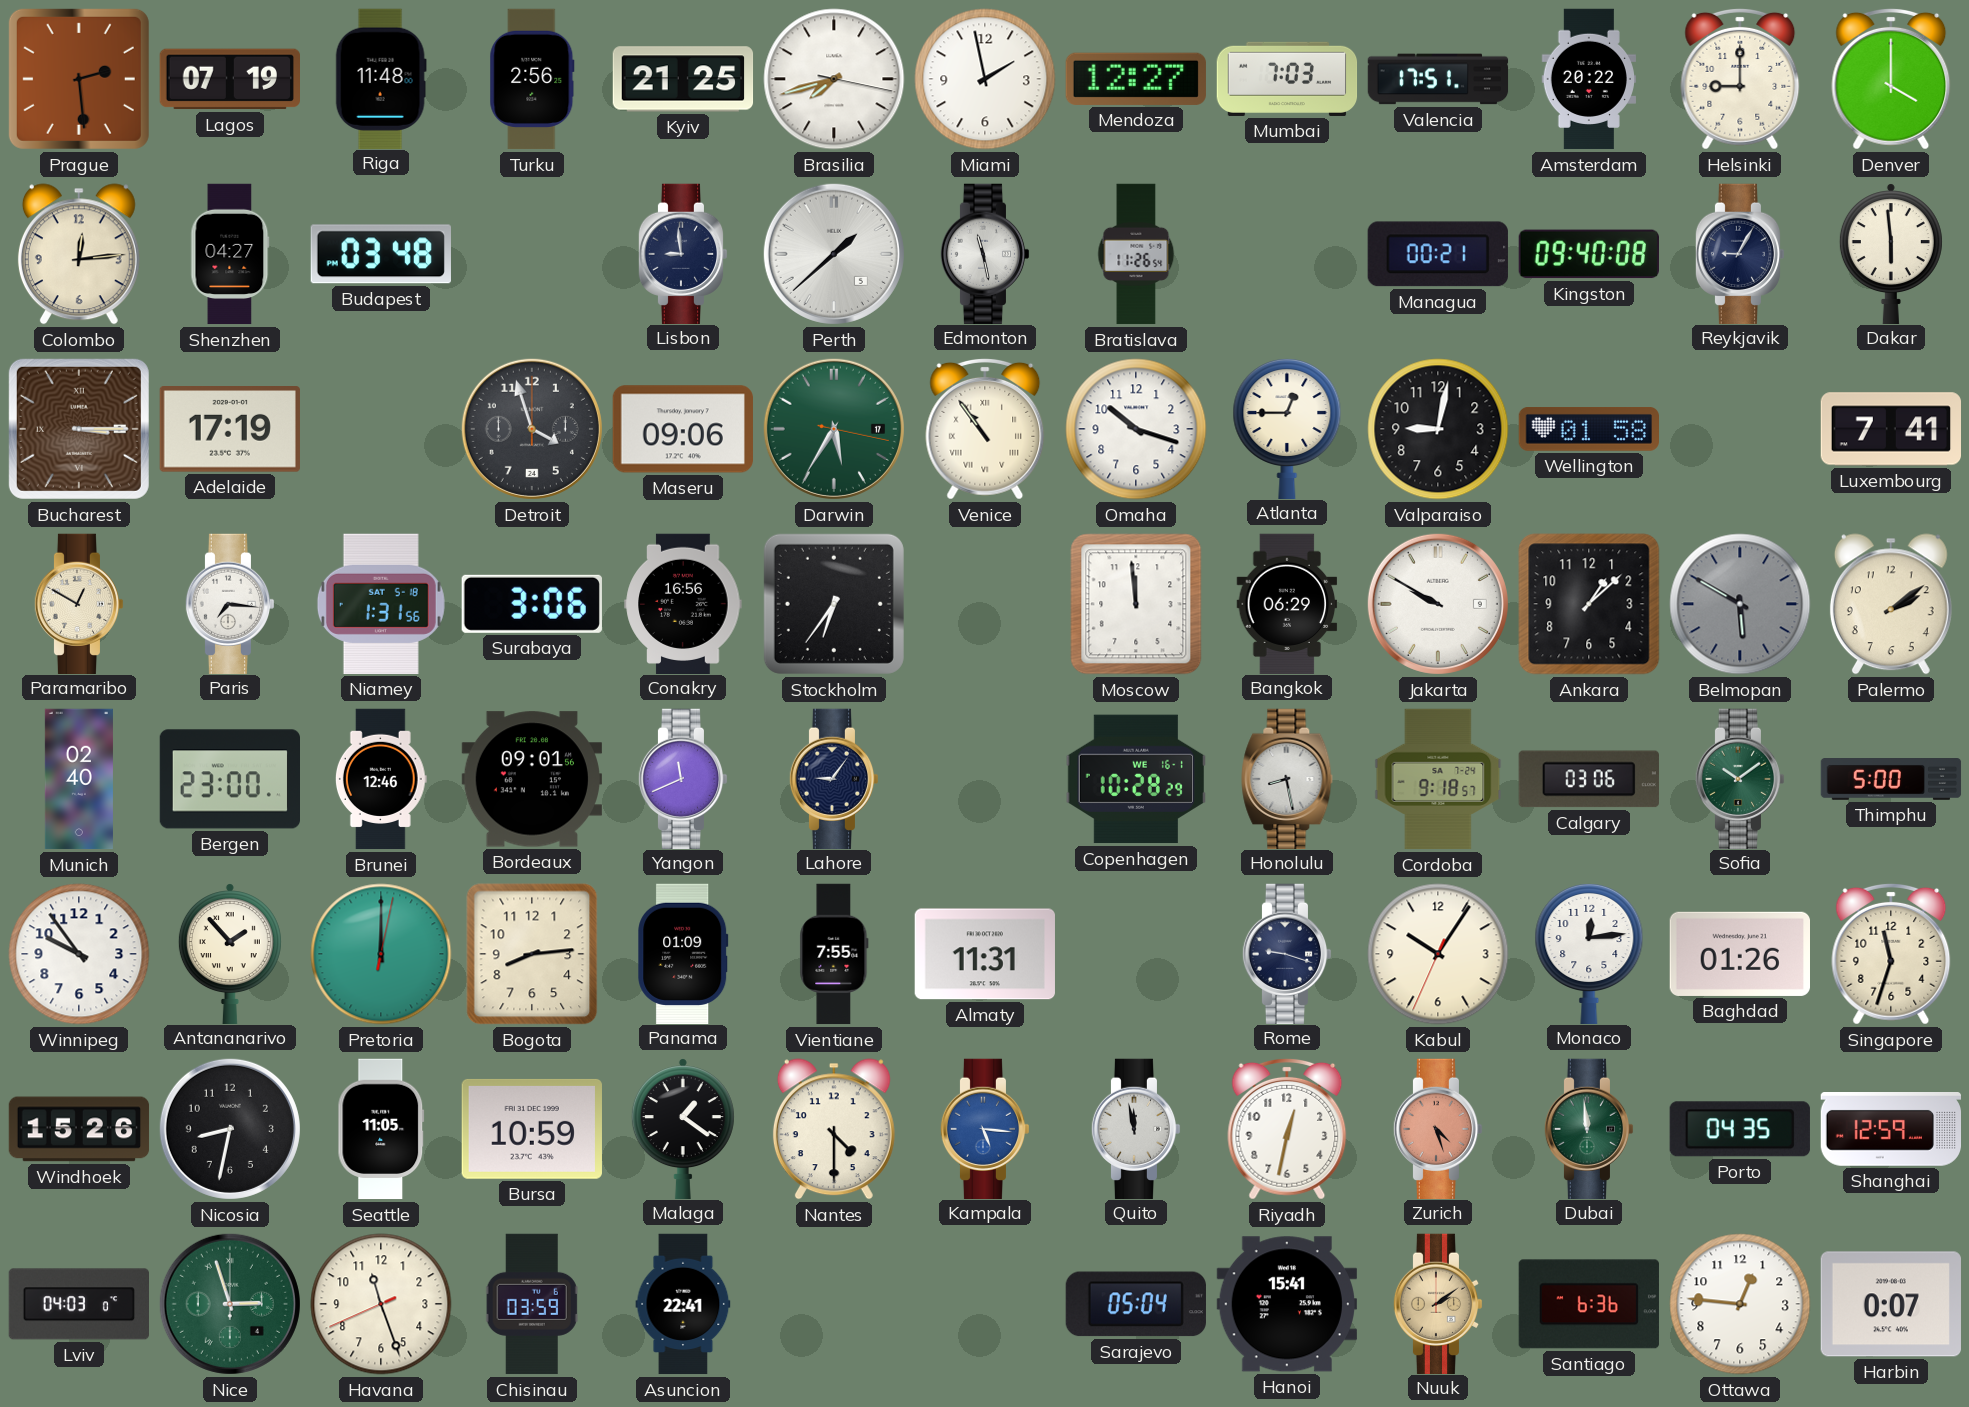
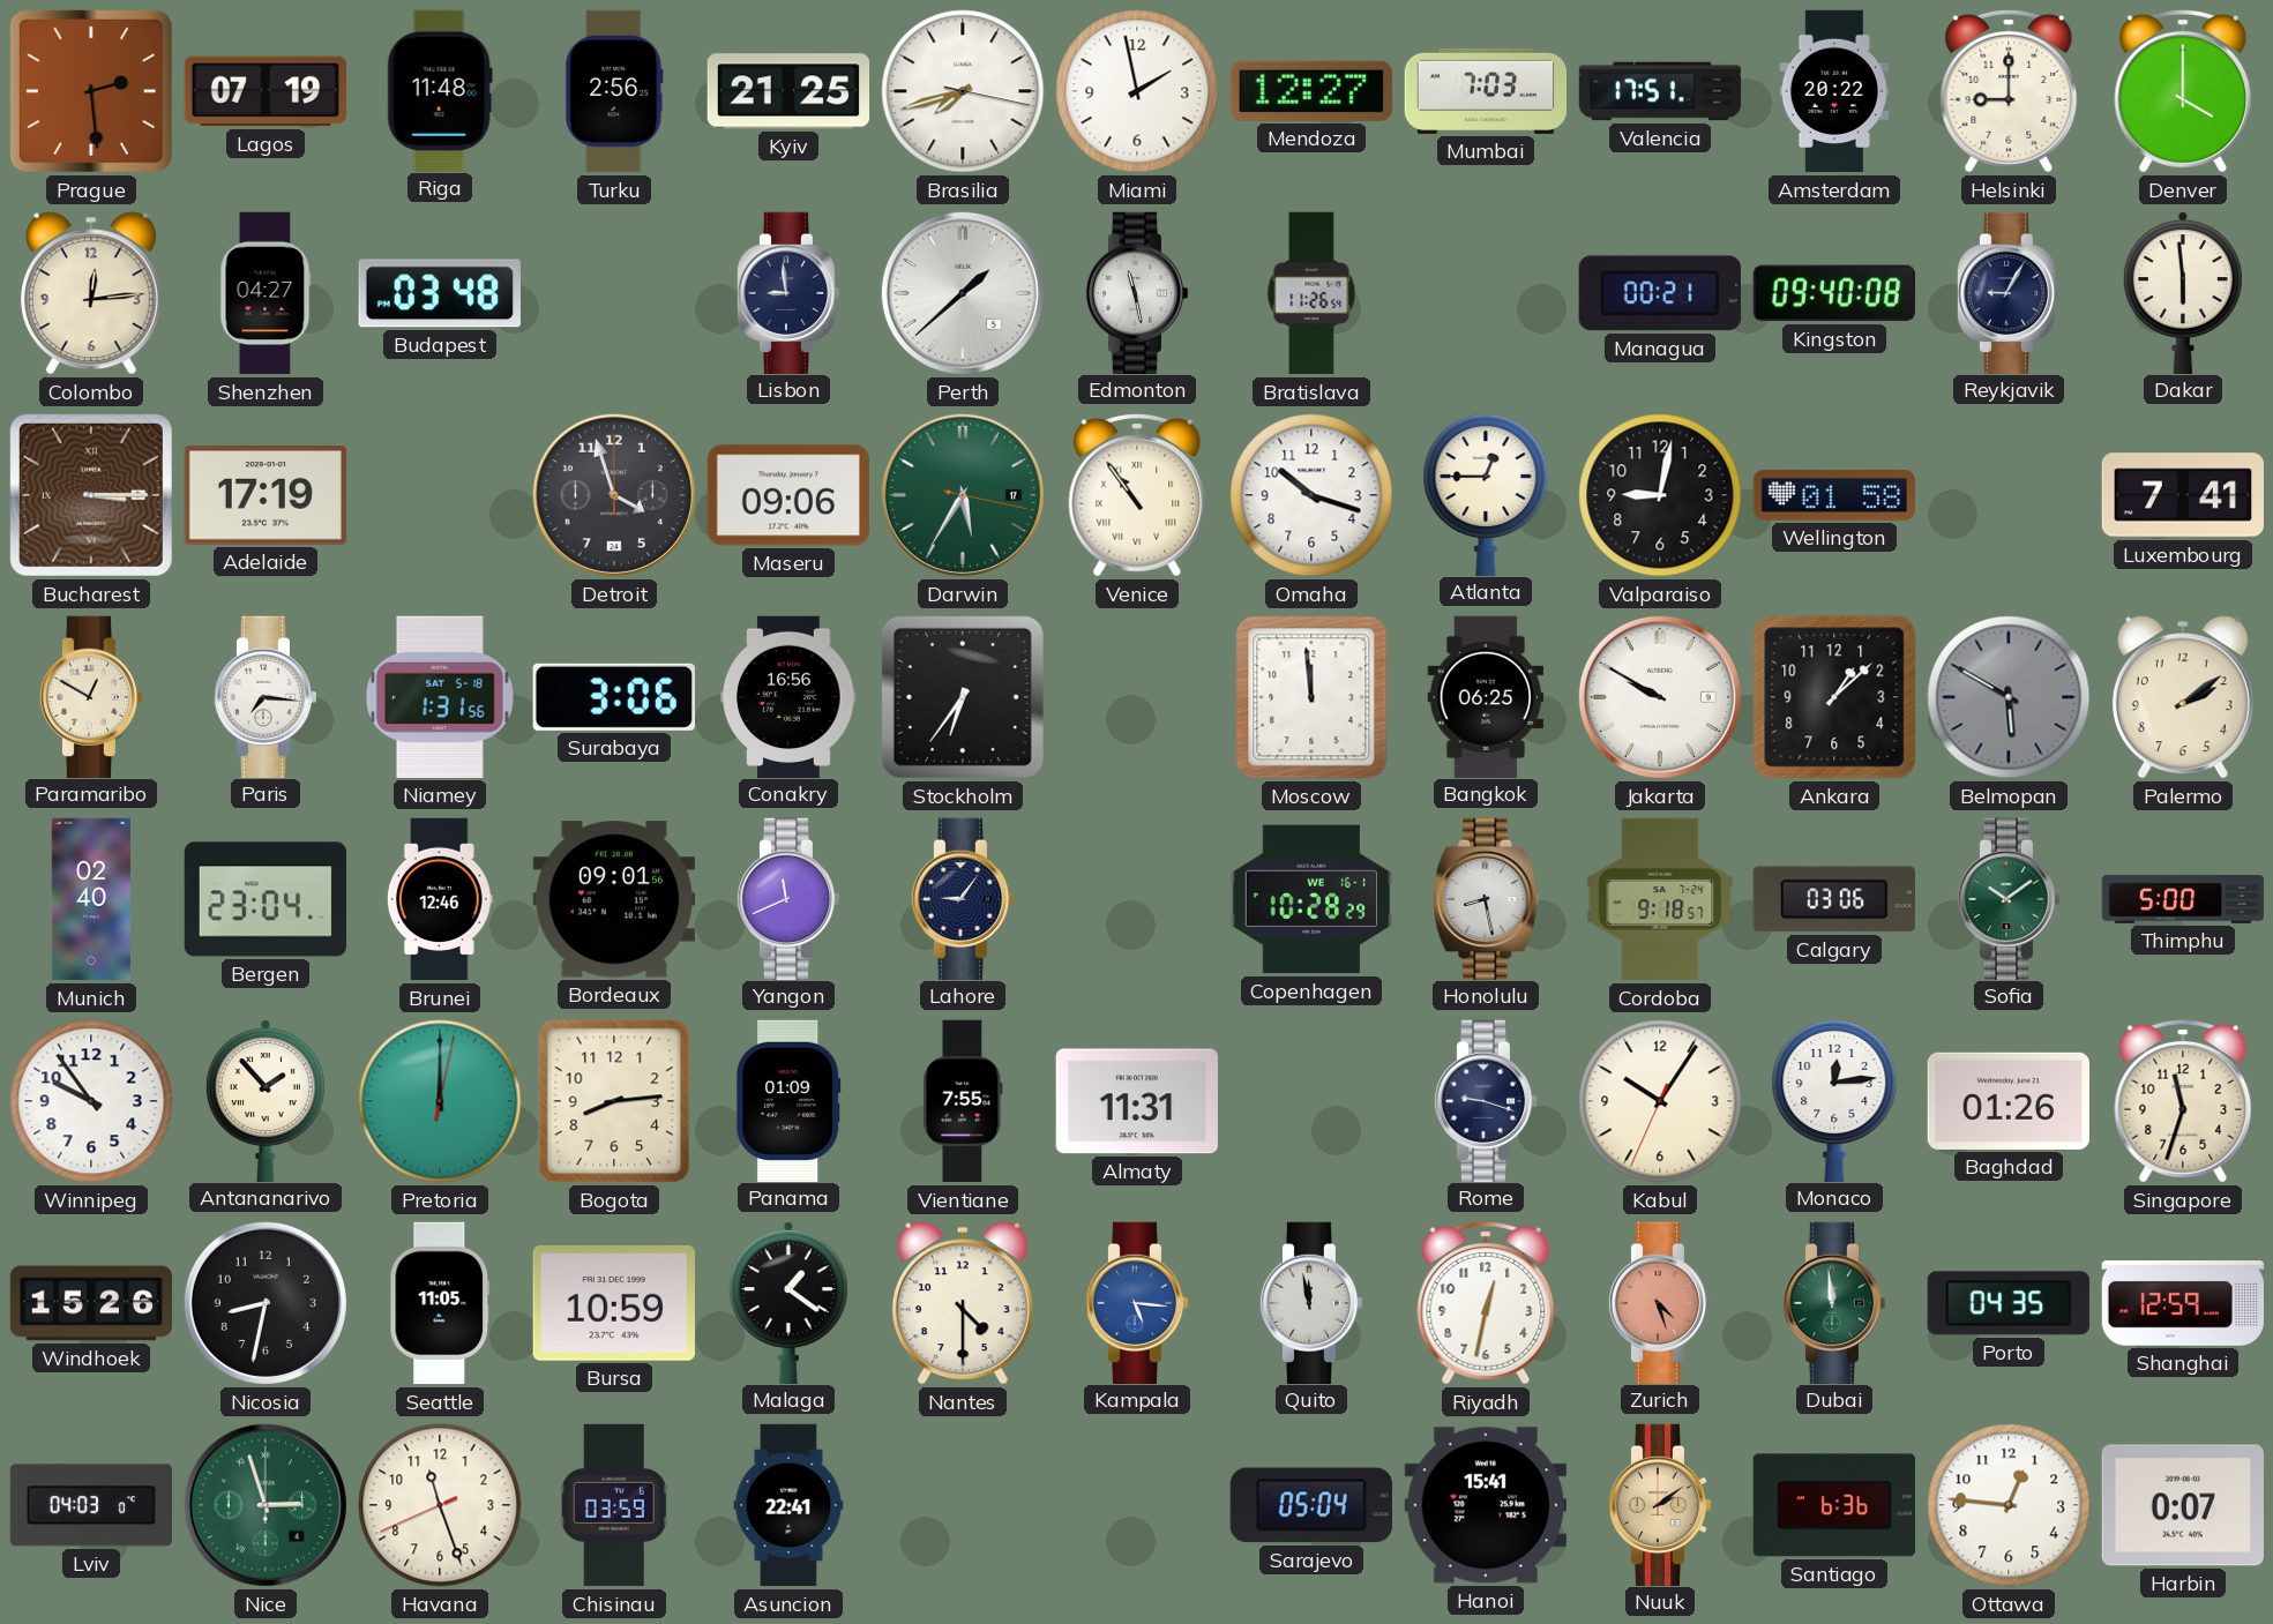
Bangkok: 06:29 -> 06:25
Bergen: 23:00 -> 23:04
